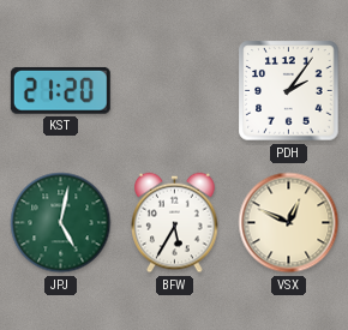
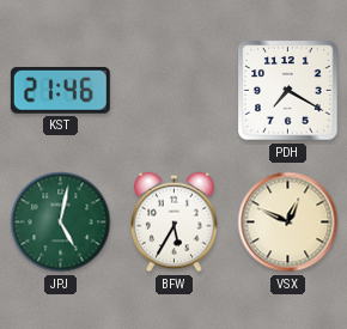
KST: 21:20 -> 21:46
PDH: 2:06 -> 7:20
